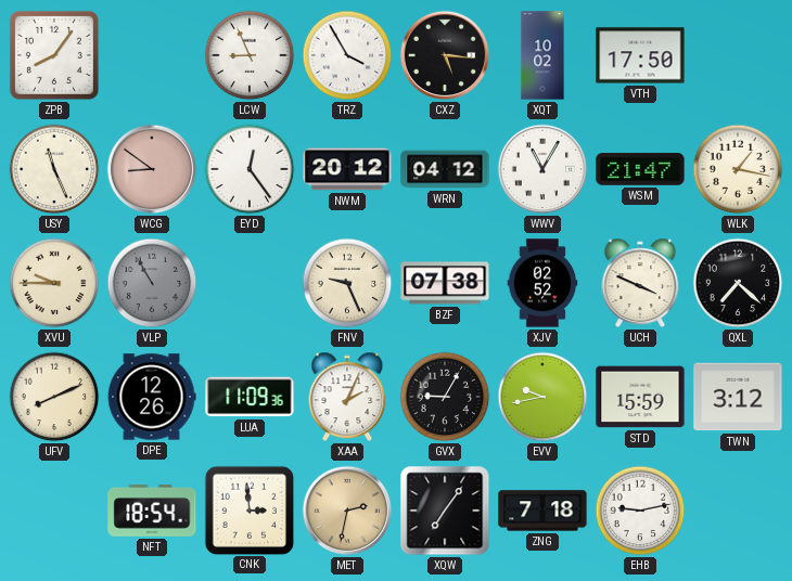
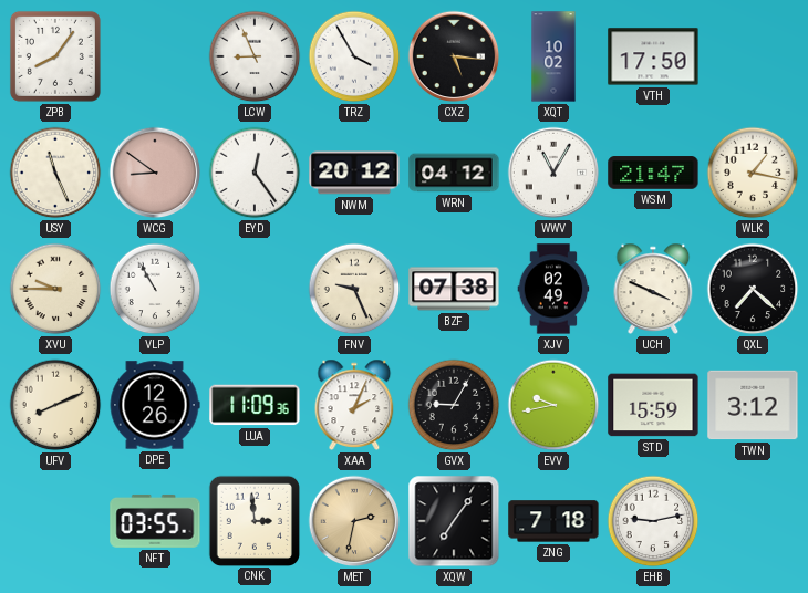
VLP dial: grey -> white
XJV: 02:52 -> 02:49
NFT: 18:54 -> 03:55
